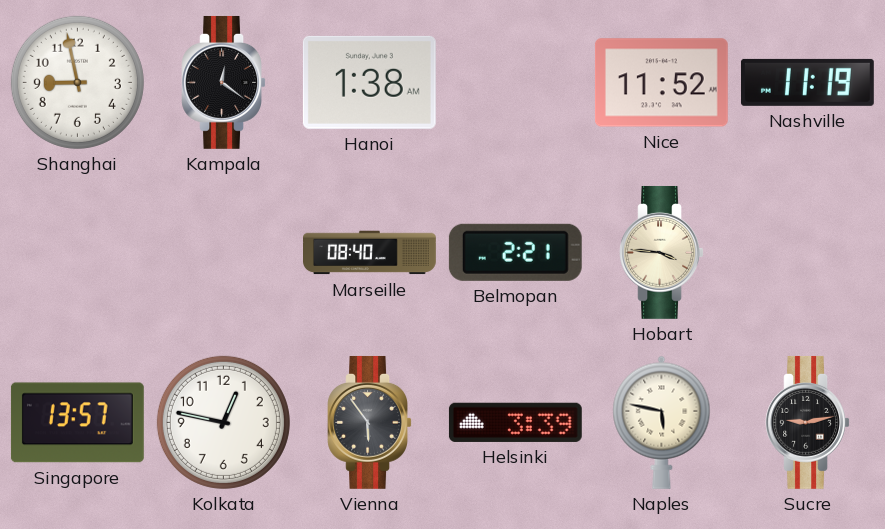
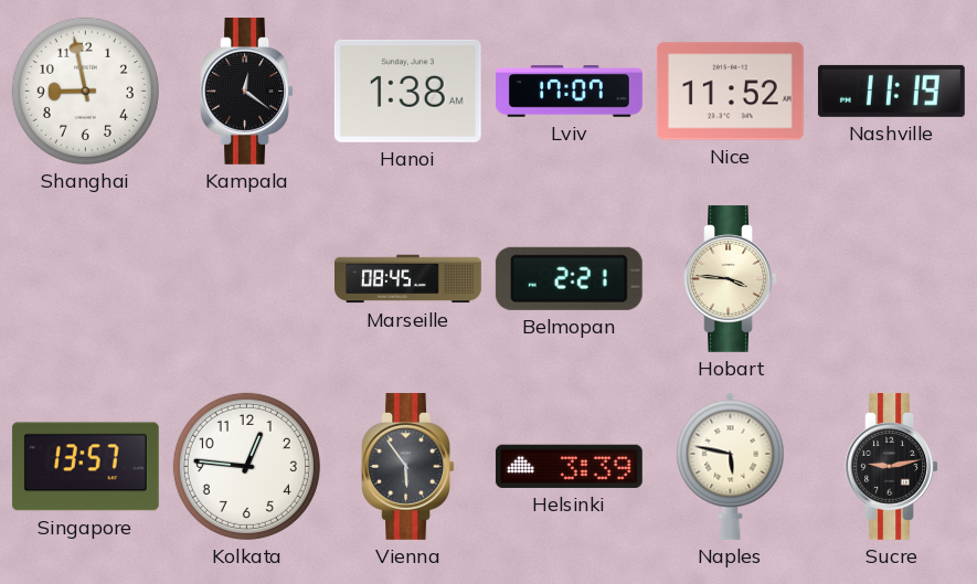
Lviv: none -> 17:07
Marseille: 08:40 -> 08:45
Kolkata: 12:47 -> 12:46
